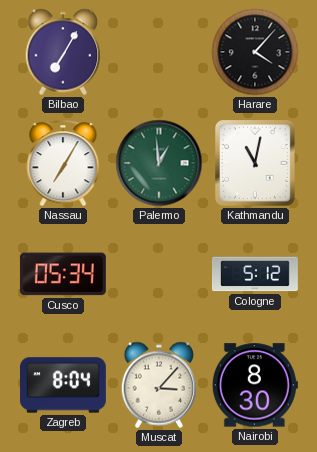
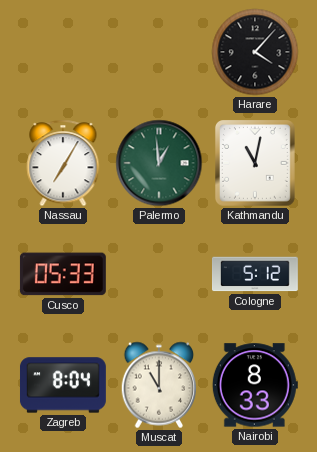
Bilbao: 7:05 -> none
Cusco: 05:34 -> 05:33
Muscat: 3:07 -> 11:00
Nairobi: 8:30 -> 8:33
